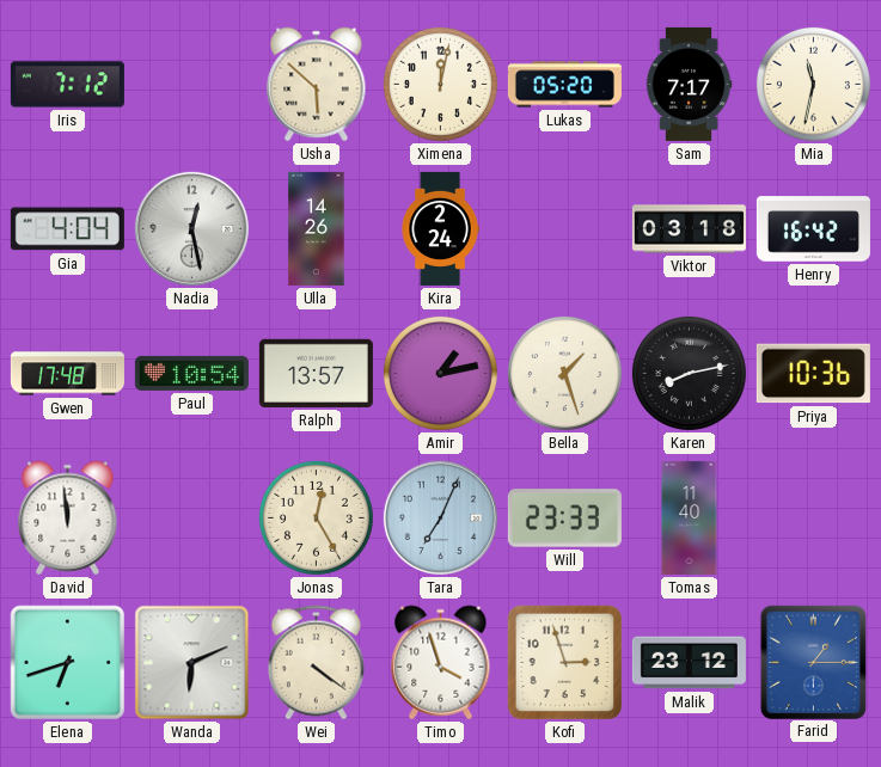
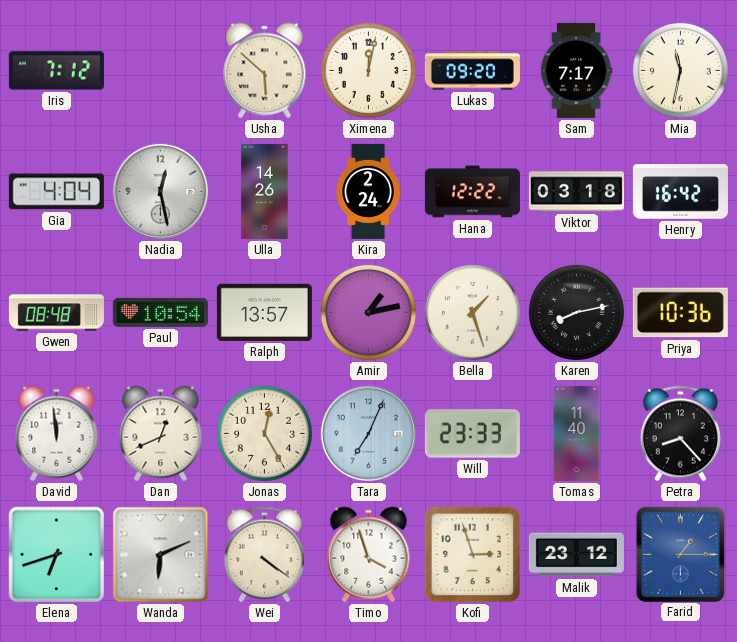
Lukas: 05:20 -> 09:20
Hana: none -> 12:22
Gwen: 17:48 -> 08:48
Dan: none -> 12:41
Petra: none -> 8:23
